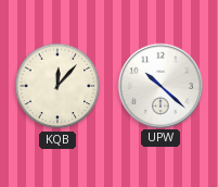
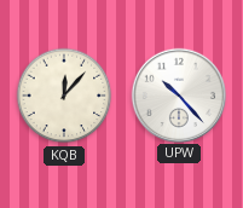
UPW: 10:22 -> 10:23
